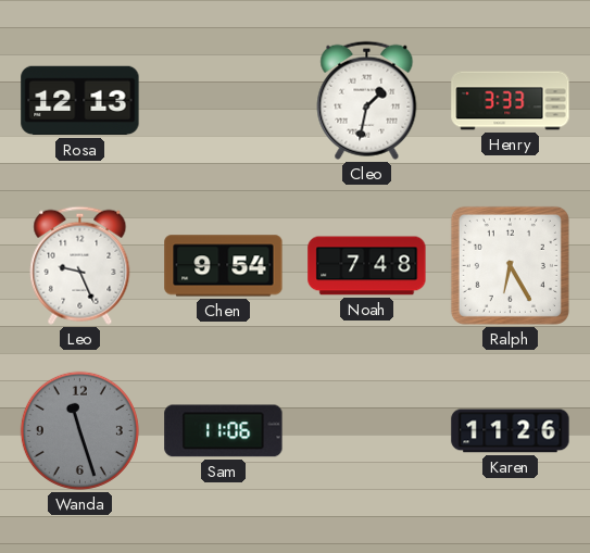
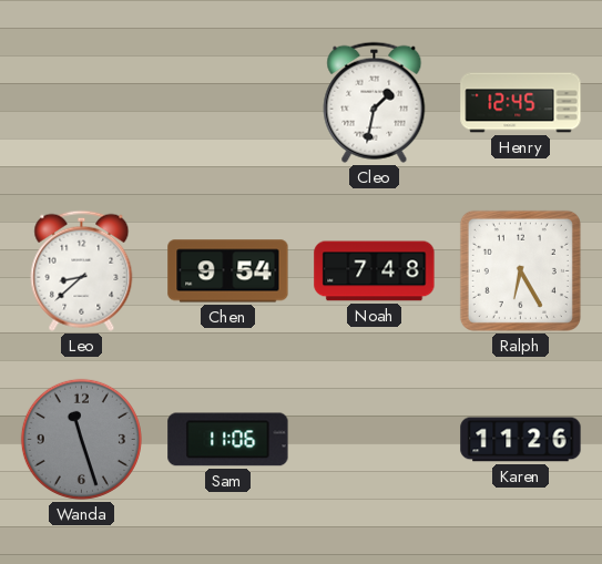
Rosa: 12:13 -> none
Henry: 3:33 -> 12:45
Leo: 9:26 -> 8:38
